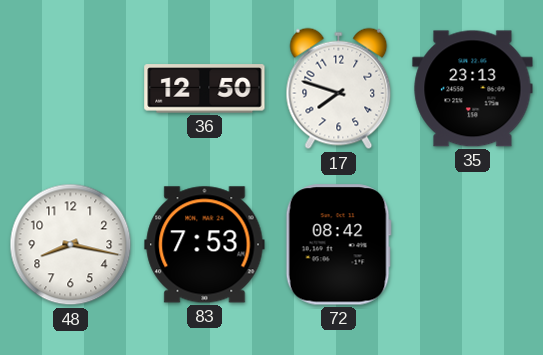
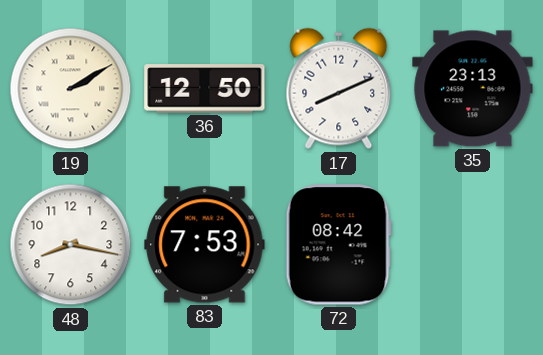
19: none -> 2:10
17: 7:48 -> 8:11
